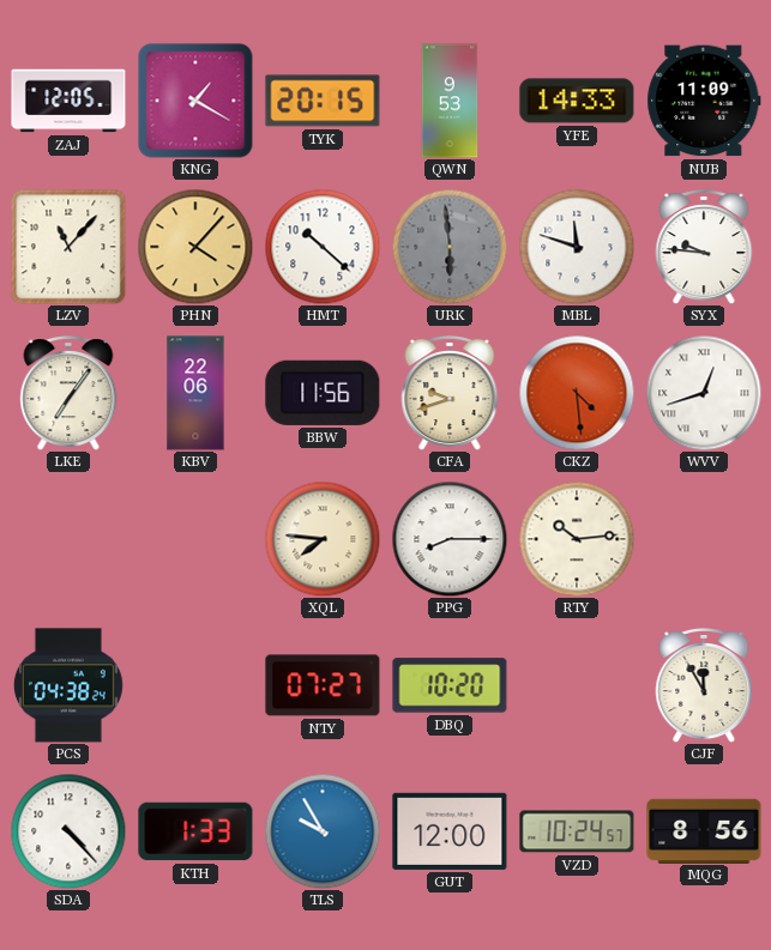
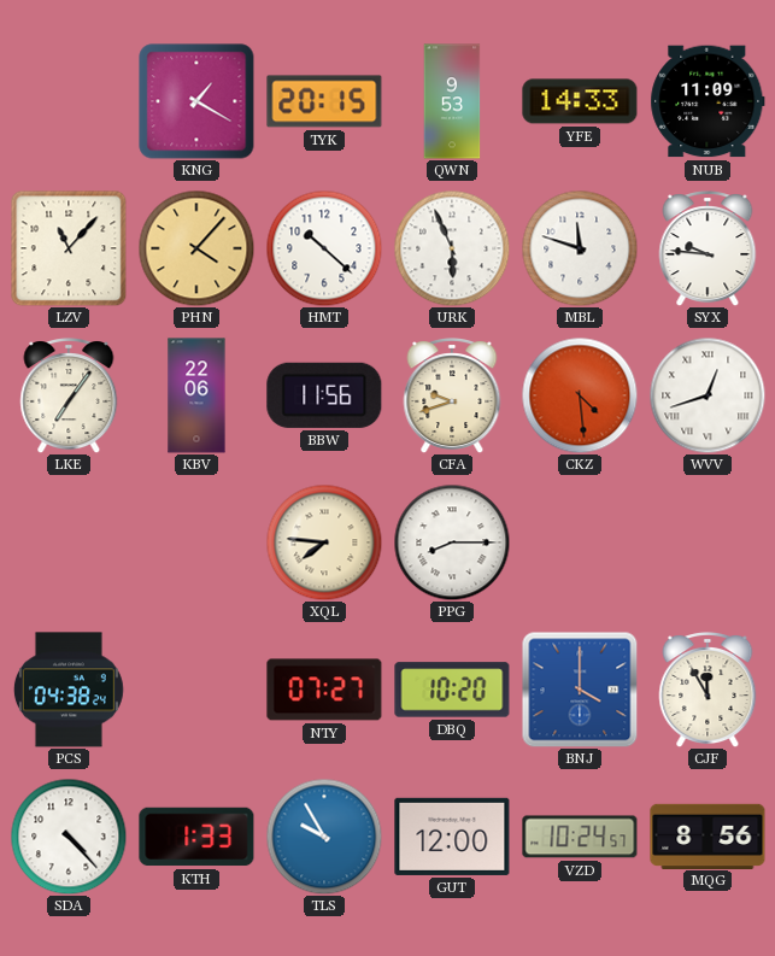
ZAJ: 12:05 -> none
URK: 5:59 -> 5:56
URK dial: grey -> white
RTY: 10:14 -> none
BNJ: none -> 4:00
